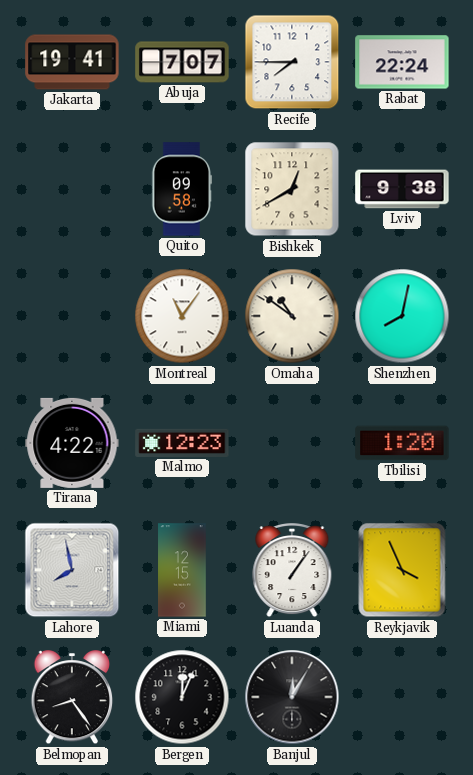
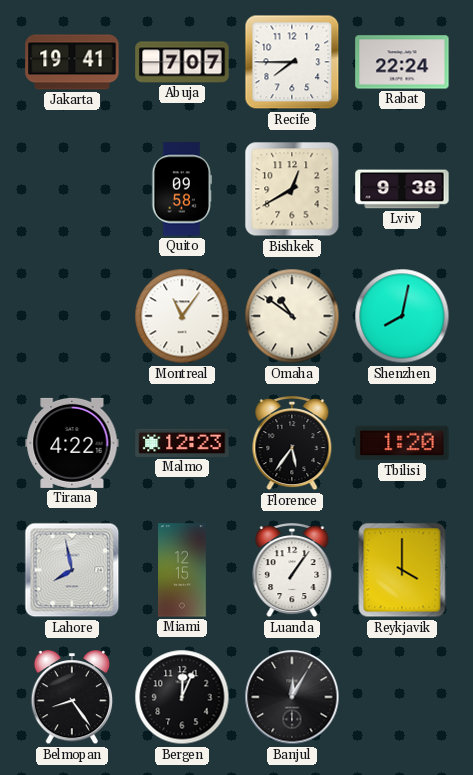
Florence: none -> 5:36
Reykjavik: 3:56 -> 4:00
